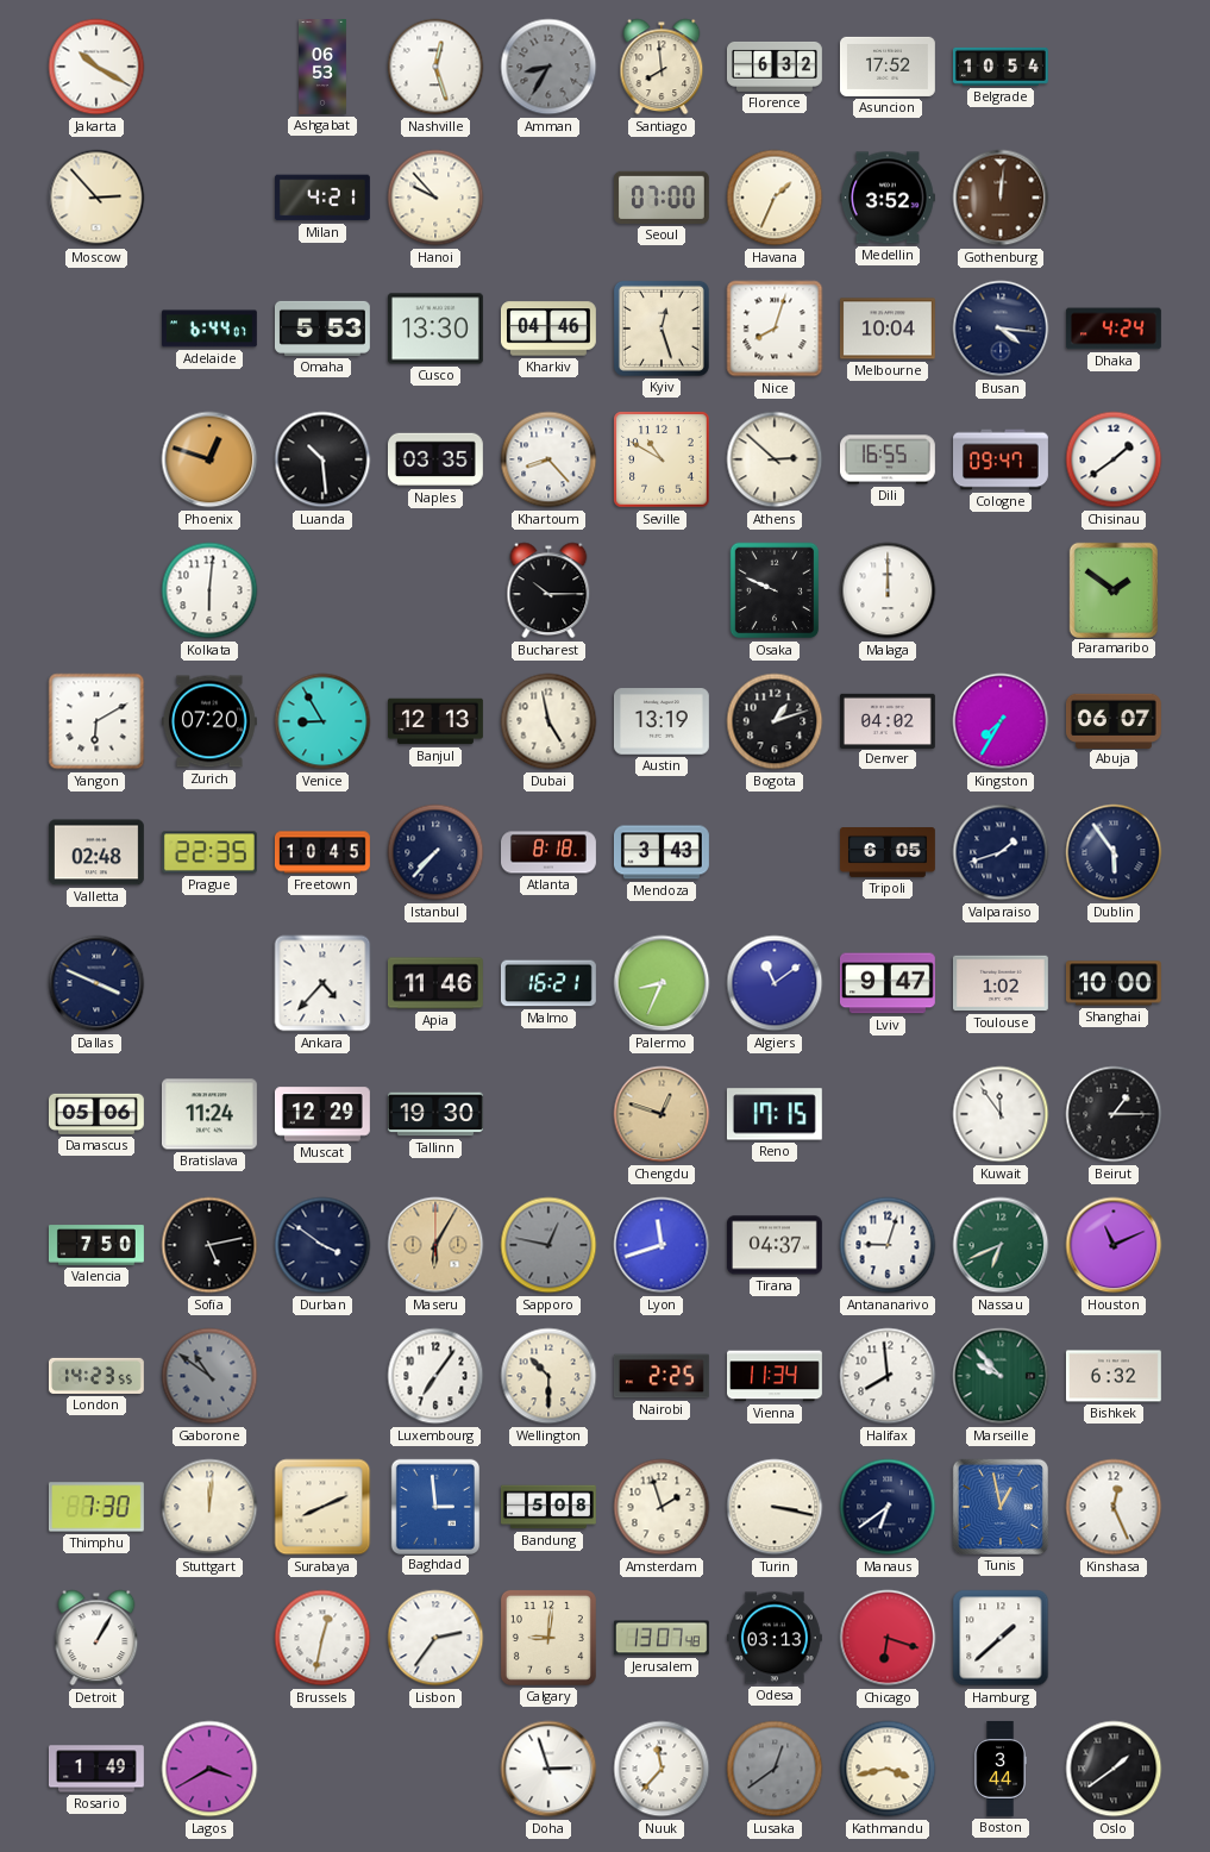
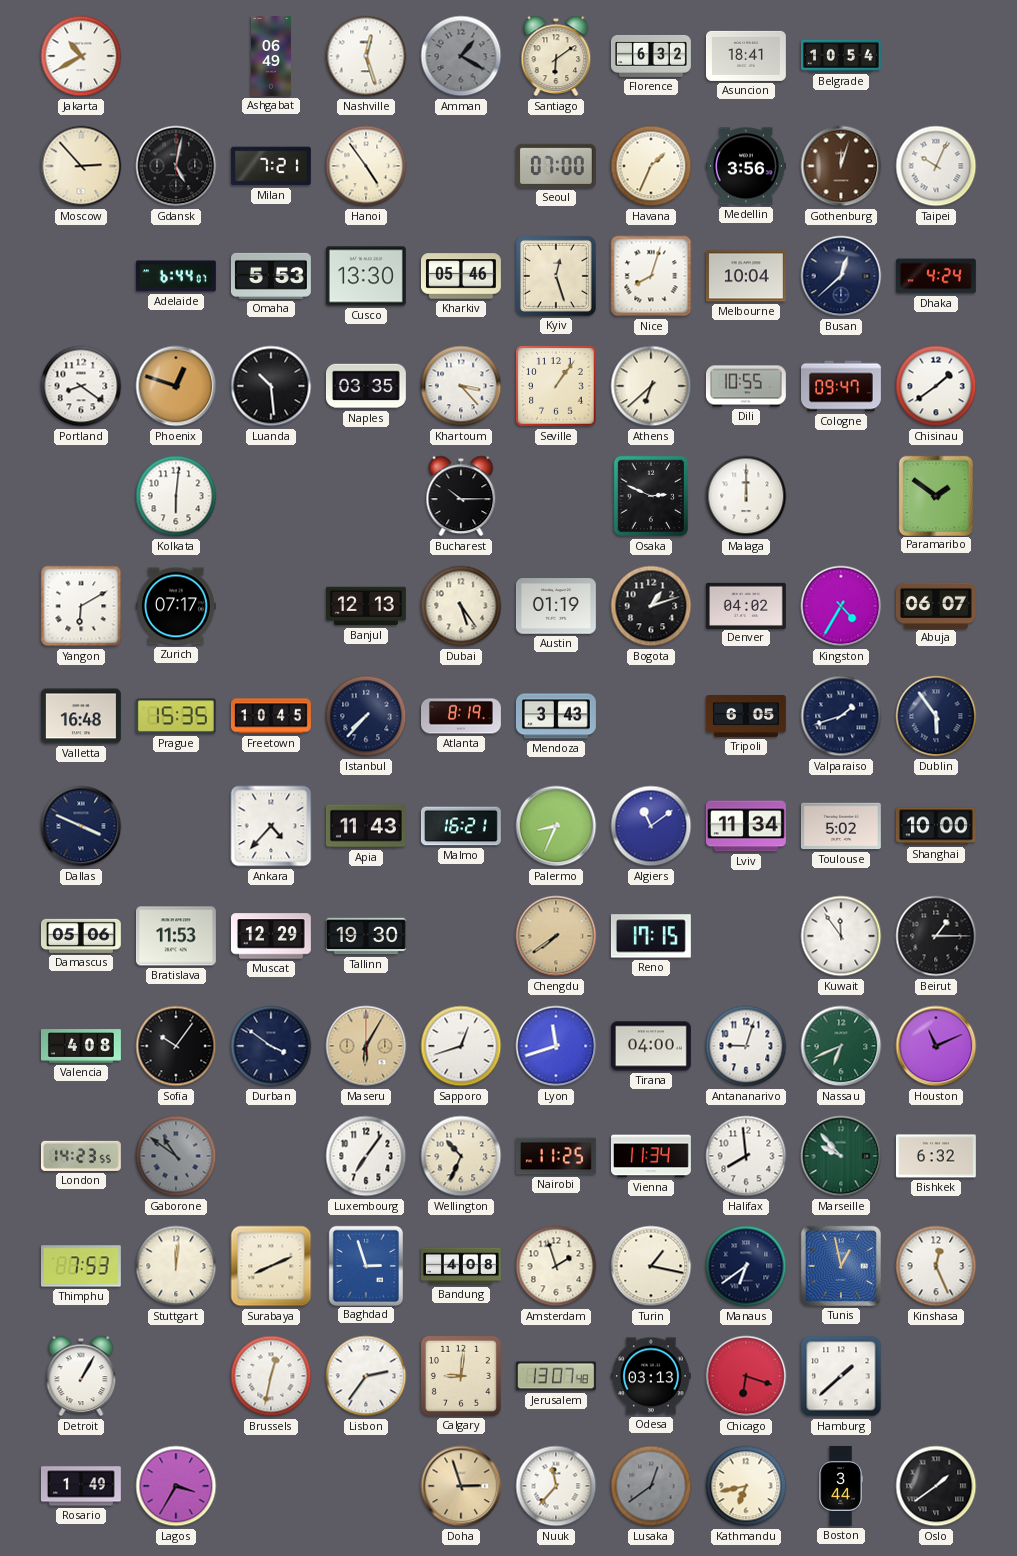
Jakarta: 10:20 -> 10:40
Ashgabat: 06:53 -> 06:49
Amman: 8:35 -> 1:20
Santiago: 7:59 -> 6:09
Asuncion: 17:52 -> 18:41
Gdansk: none -> 5:02
Milan: 4:21 -> 7:21
Hanoi: 9:53 -> 4:54
Medellin: 3:52 -> 3:56
Gothenburg: 12:01 -> 12:03
Taipei: none -> 10:04
Kharkiv: 04:46 -> 05:46
Busan: 4:16 -> 12:38
Portland: none -> 8:21
Khartoum: 8:23 -> 3:23
Seville: 10:50 -> 1:06
Athens: 2:52 -> 6:38
Dili: 16:55 -> 10:55
Osaka: 9:49 -> 2:49
Zurich: 07:20 -> 07:17
Venice: 8:55 -> none
Dubai: 4:58 -> 5:24
Austin: 13:19 -> 01:19
Kingston: 7:35 -> 4:35
Valletta: 02:48 -> 16:48
Prague: 22:35 -> 15:35
Atlanta: 8:18 -> 8:19
Apia: 11:46 -> 11:43
Lviv: 9:47 -> 11:34
Toulouse: 1:02 -> 5:02
Bratislava: 11:24 -> 11:53
Chengdu: 12:48 -> 7:39
Valencia: 7:50 -> 4:08
Sofia: 5:13 -> 10:06
Sapporo: 12:47 -> 12:42
Sapporo dial: grey -> white
Tirana: 04:37 -> 04:00
Wellington: 10:30 -> 10:34
Nairobi: 2:25 -> 11:25
Thimphu: 7:30 -> 7:53
Baghdad: 2:59 -> 2:57
Bandung: 5:08 -> 4:08
Turin: 3:17 -> 1:17
Lagos: 3:40 -> 3:35
Doha dial: white -> champagne
Kathmandu: 3:43 -> 6:43
